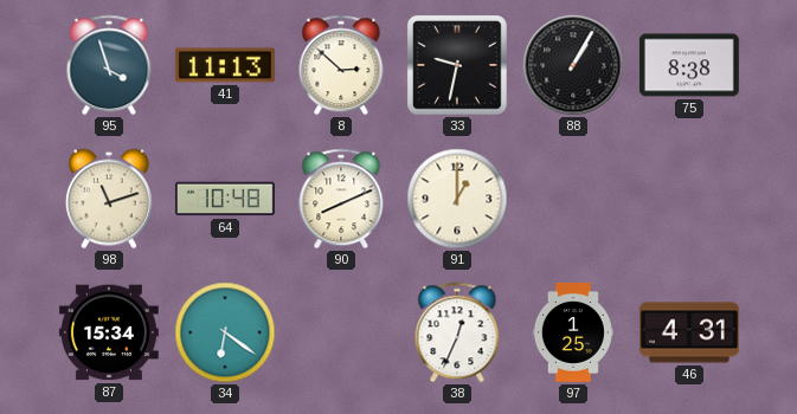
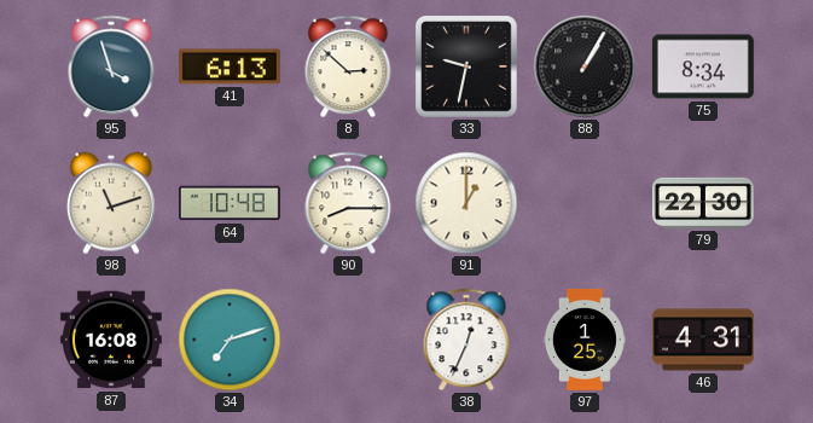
41: 11:13 -> 6:13
75: 8:38 -> 8:34
90: 8:11 -> 8:15
79: none -> 22:30
87: 15:34 -> 16:08
34: 6:21 -> 7:12
